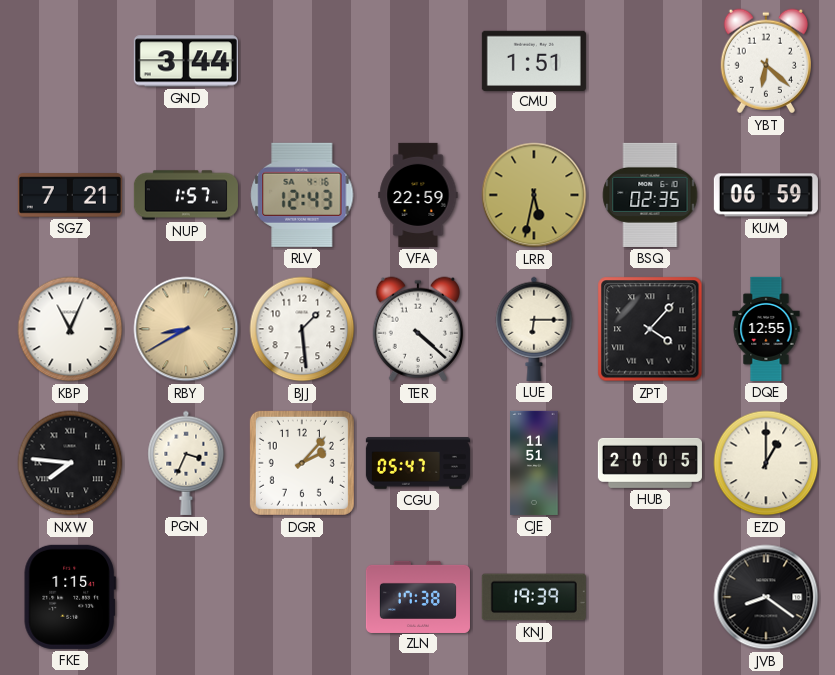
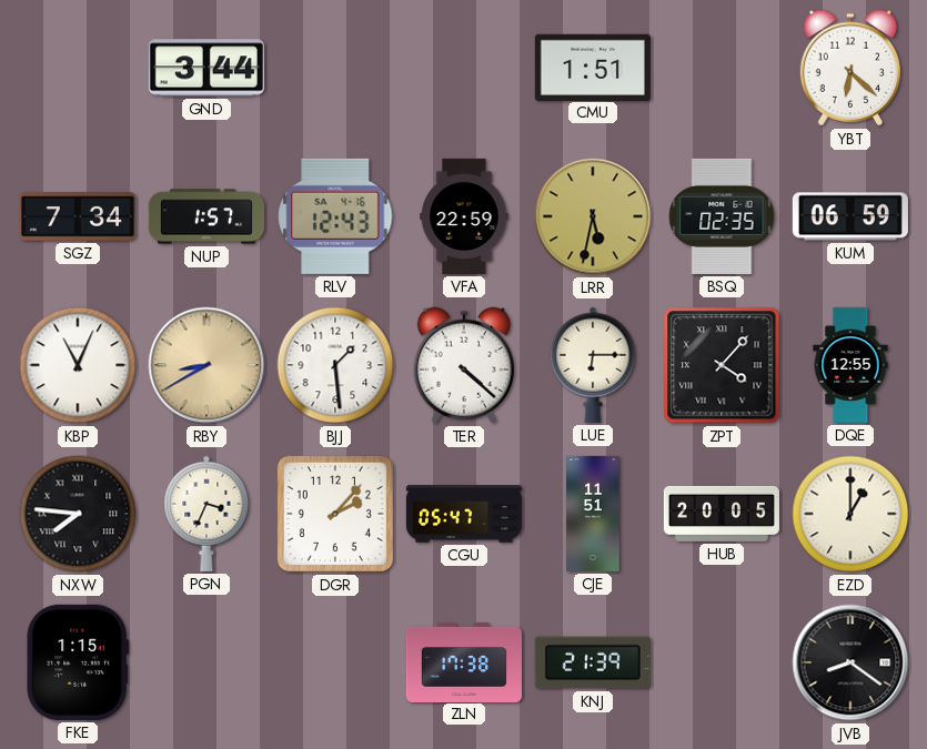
SGZ: 7:21 -> 7:34
KNJ: 19:39 -> 21:39
